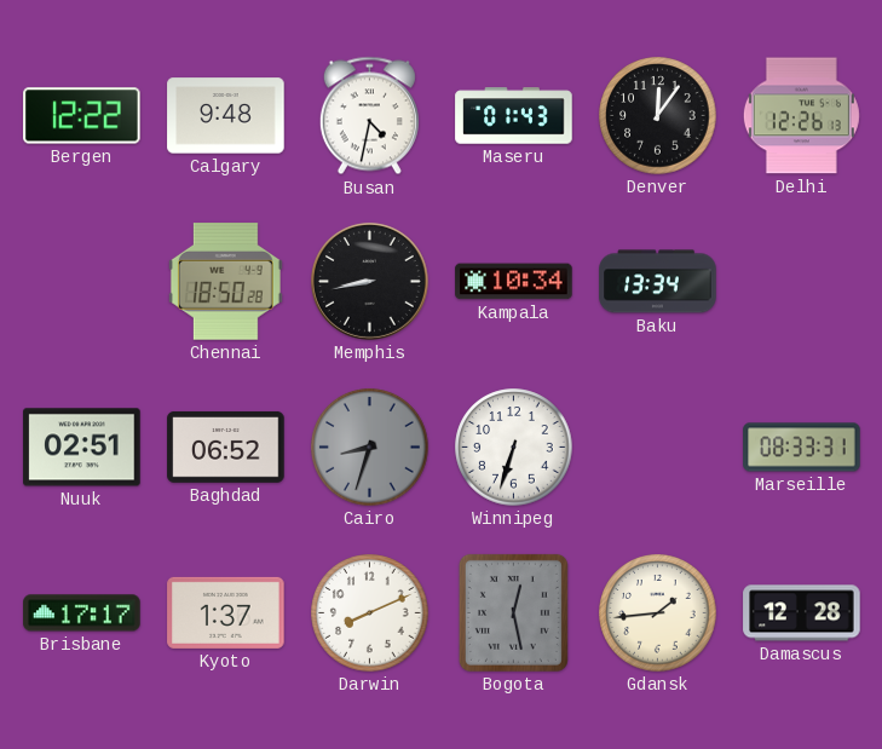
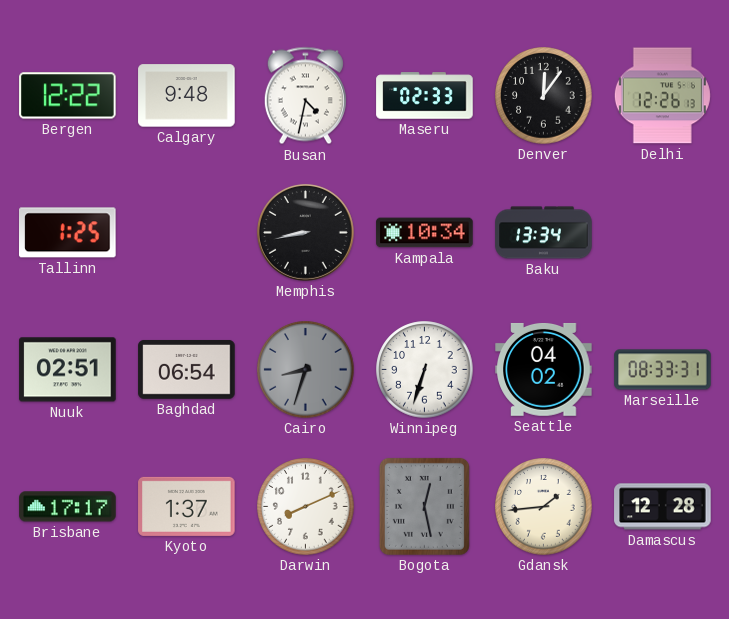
Maseru: 01:43 -> 02:33
Tallinn: none -> 1:25
Chennai: 18:50 -> none
Baghdad: 06:52 -> 06:54
Seattle: none -> 04:02
